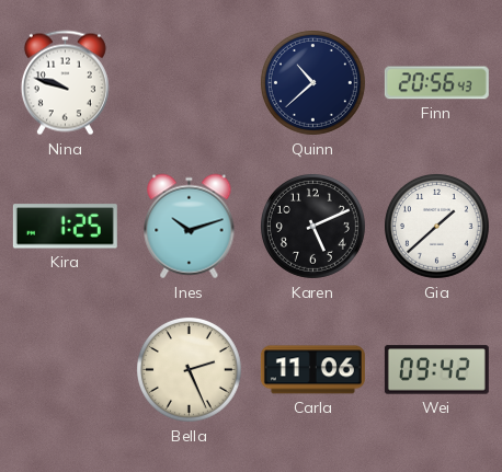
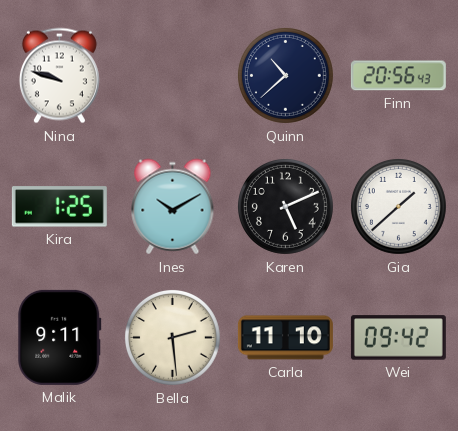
Ines: 10:12 -> 10:10
Malik: none -> 9:11
Bella: 2:26 -> 2:29
Carla: 11:06 -> 11:10
